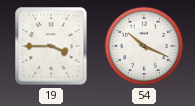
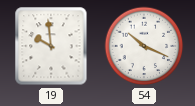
19: 3:45 -> 9:59
